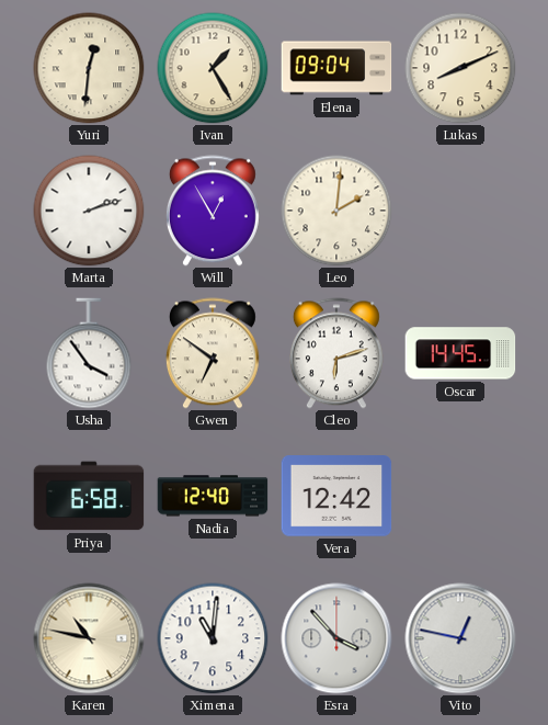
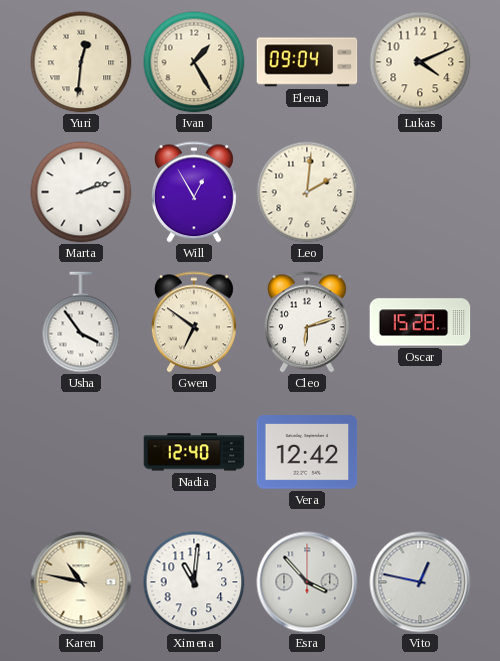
Lukas: 8:11 -> 4:11
Oscar: 14:45 -> 15:28
Priya: 6:58 -> none
